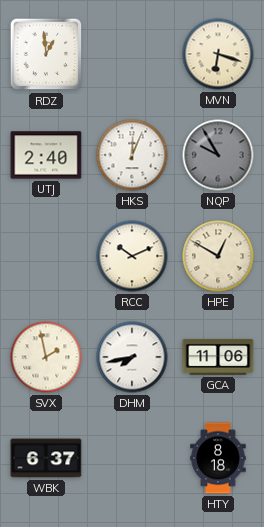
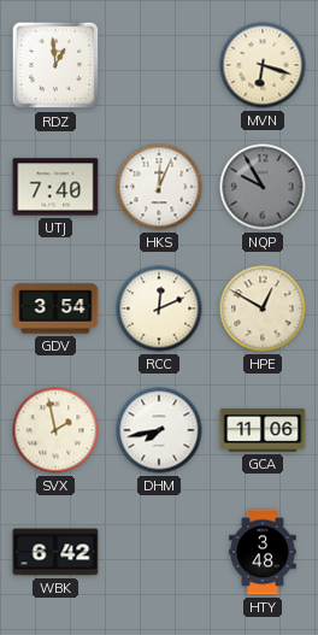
UTJ: 2:40 -> 7:40
GDV: none -> 3:54
RCC: 10:11 -> 12:11
WBK: 6:37 -> 6:42
HTY: 8:18 -> 3:48
